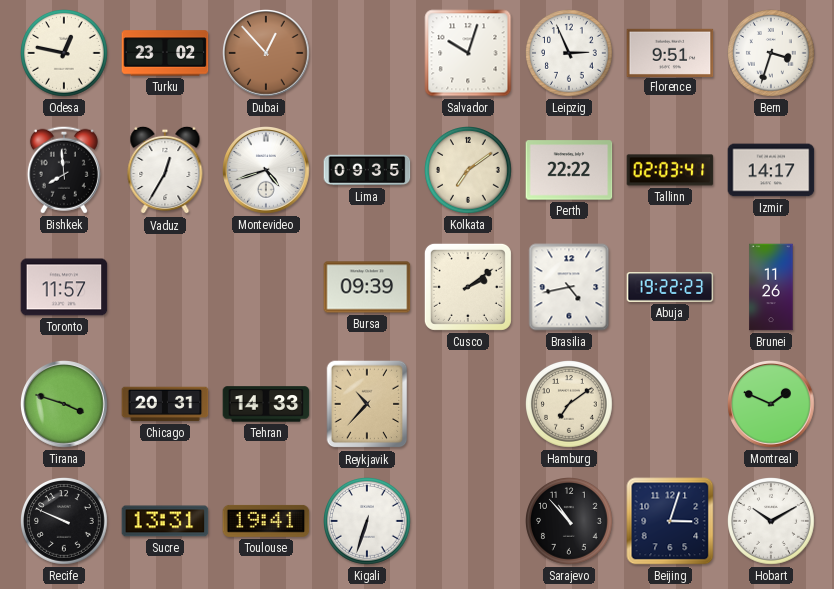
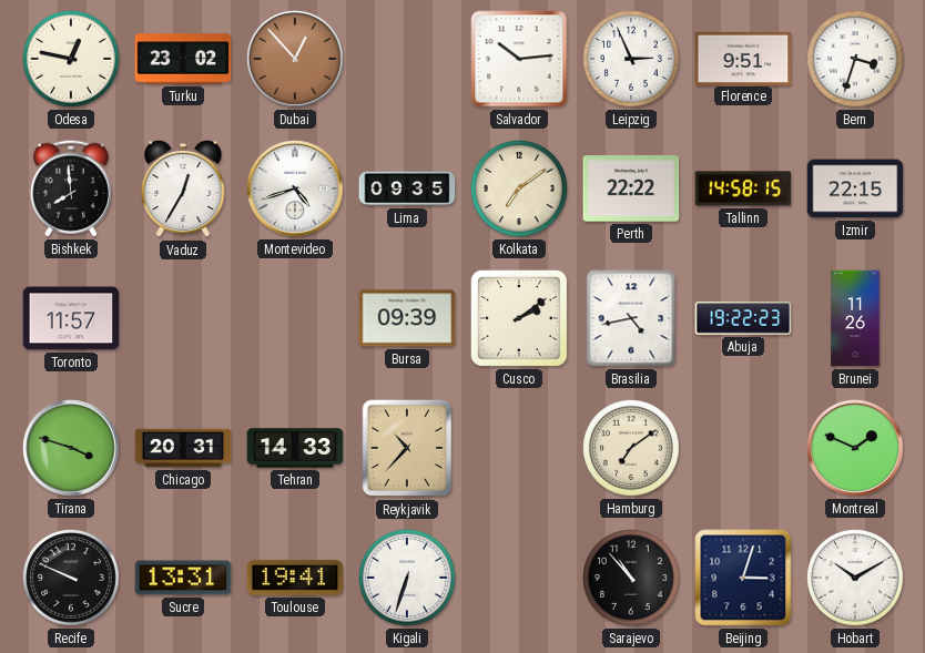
Salvador: 10:03 -> 10:14
Tallinn: 02:03 -> 14:58
Izmir: 14:17 -> 22:15
